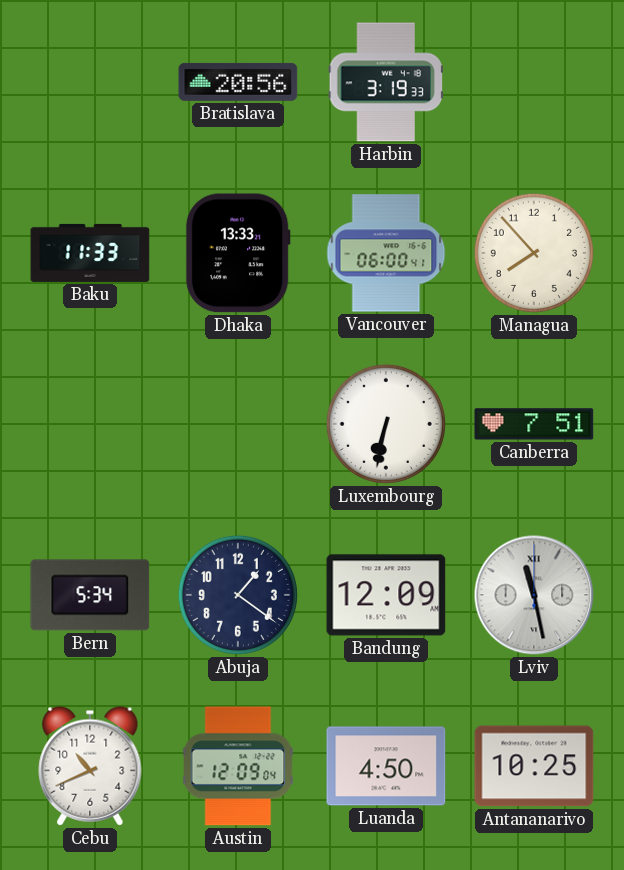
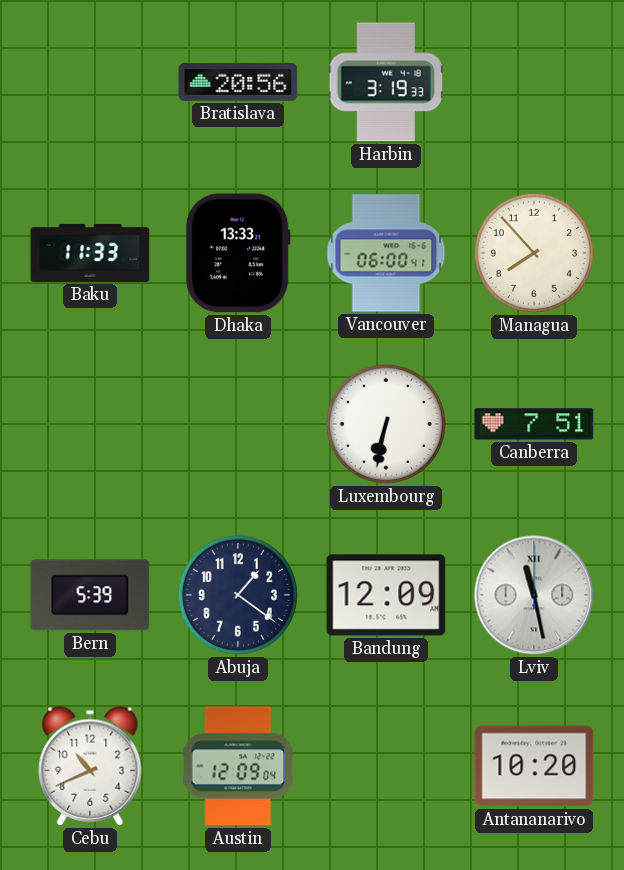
Bern: 5:34 -> 5:39
Luanda: 4:50 -> none
Antananarivo: 10:25 -> 10:20
